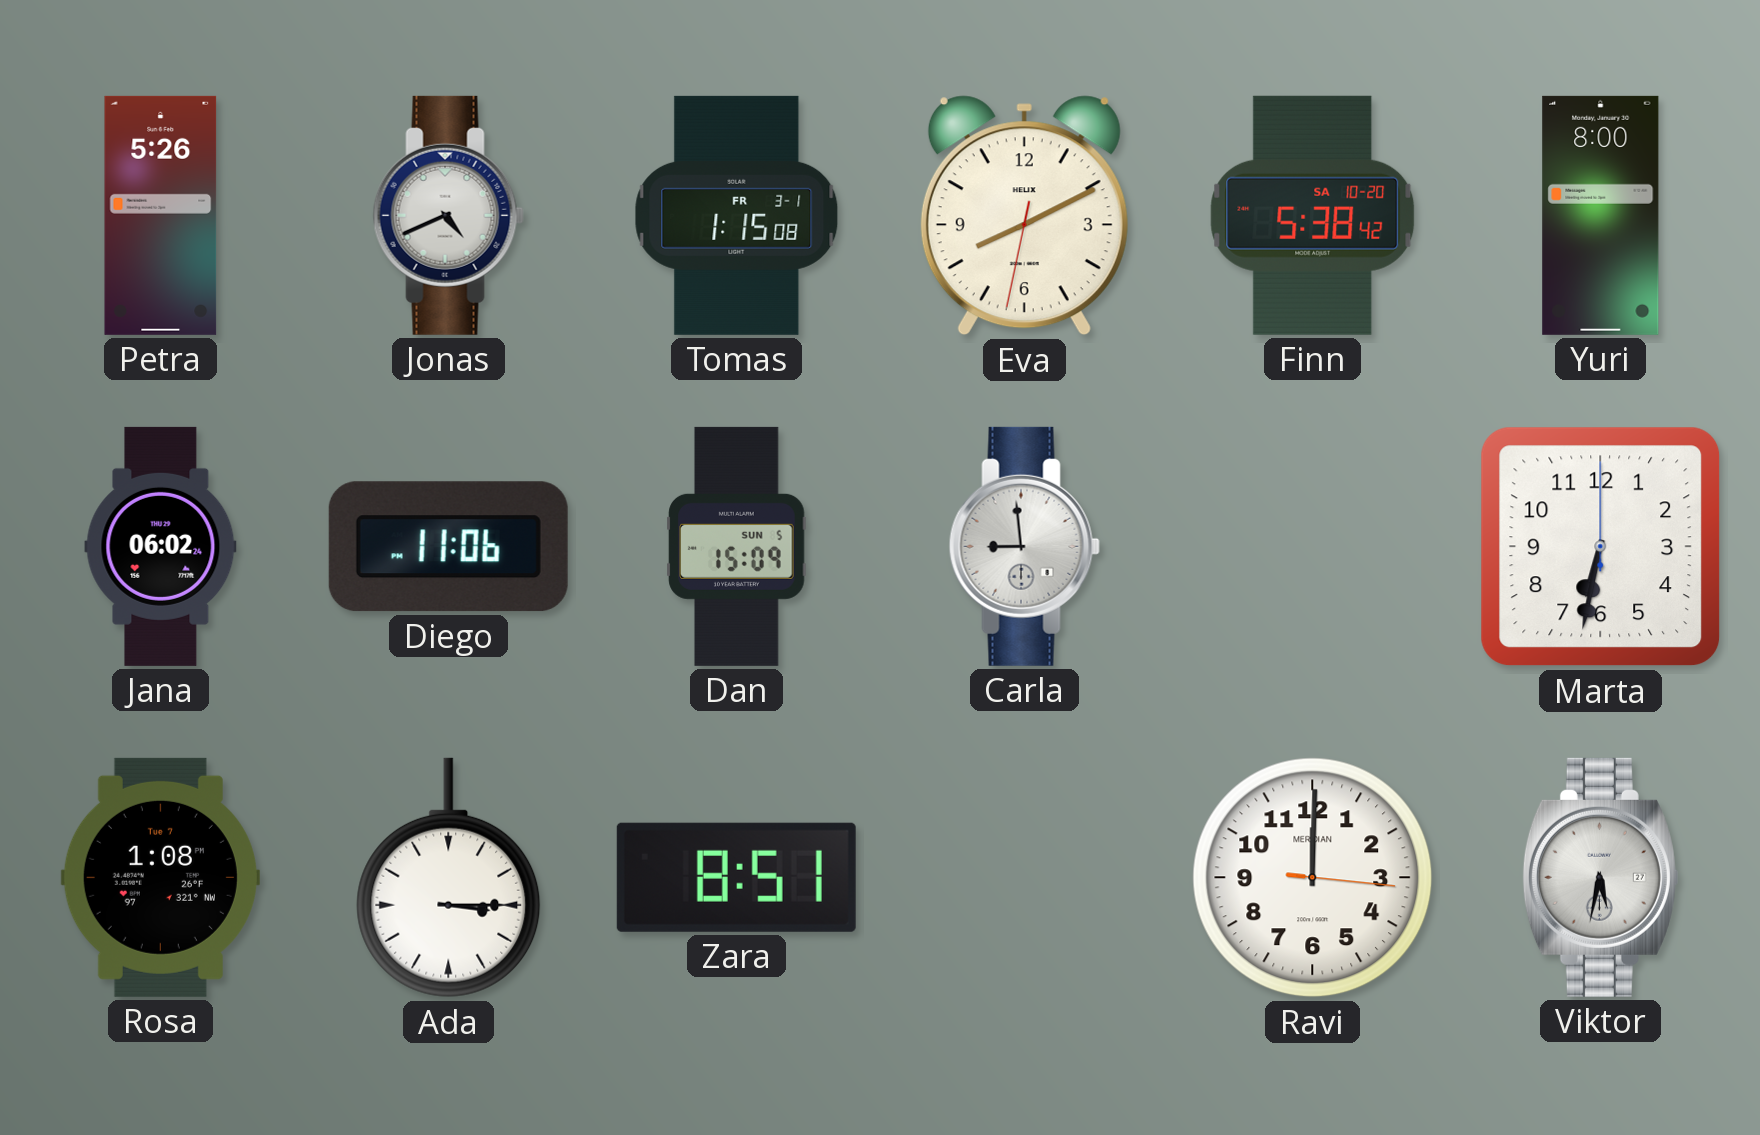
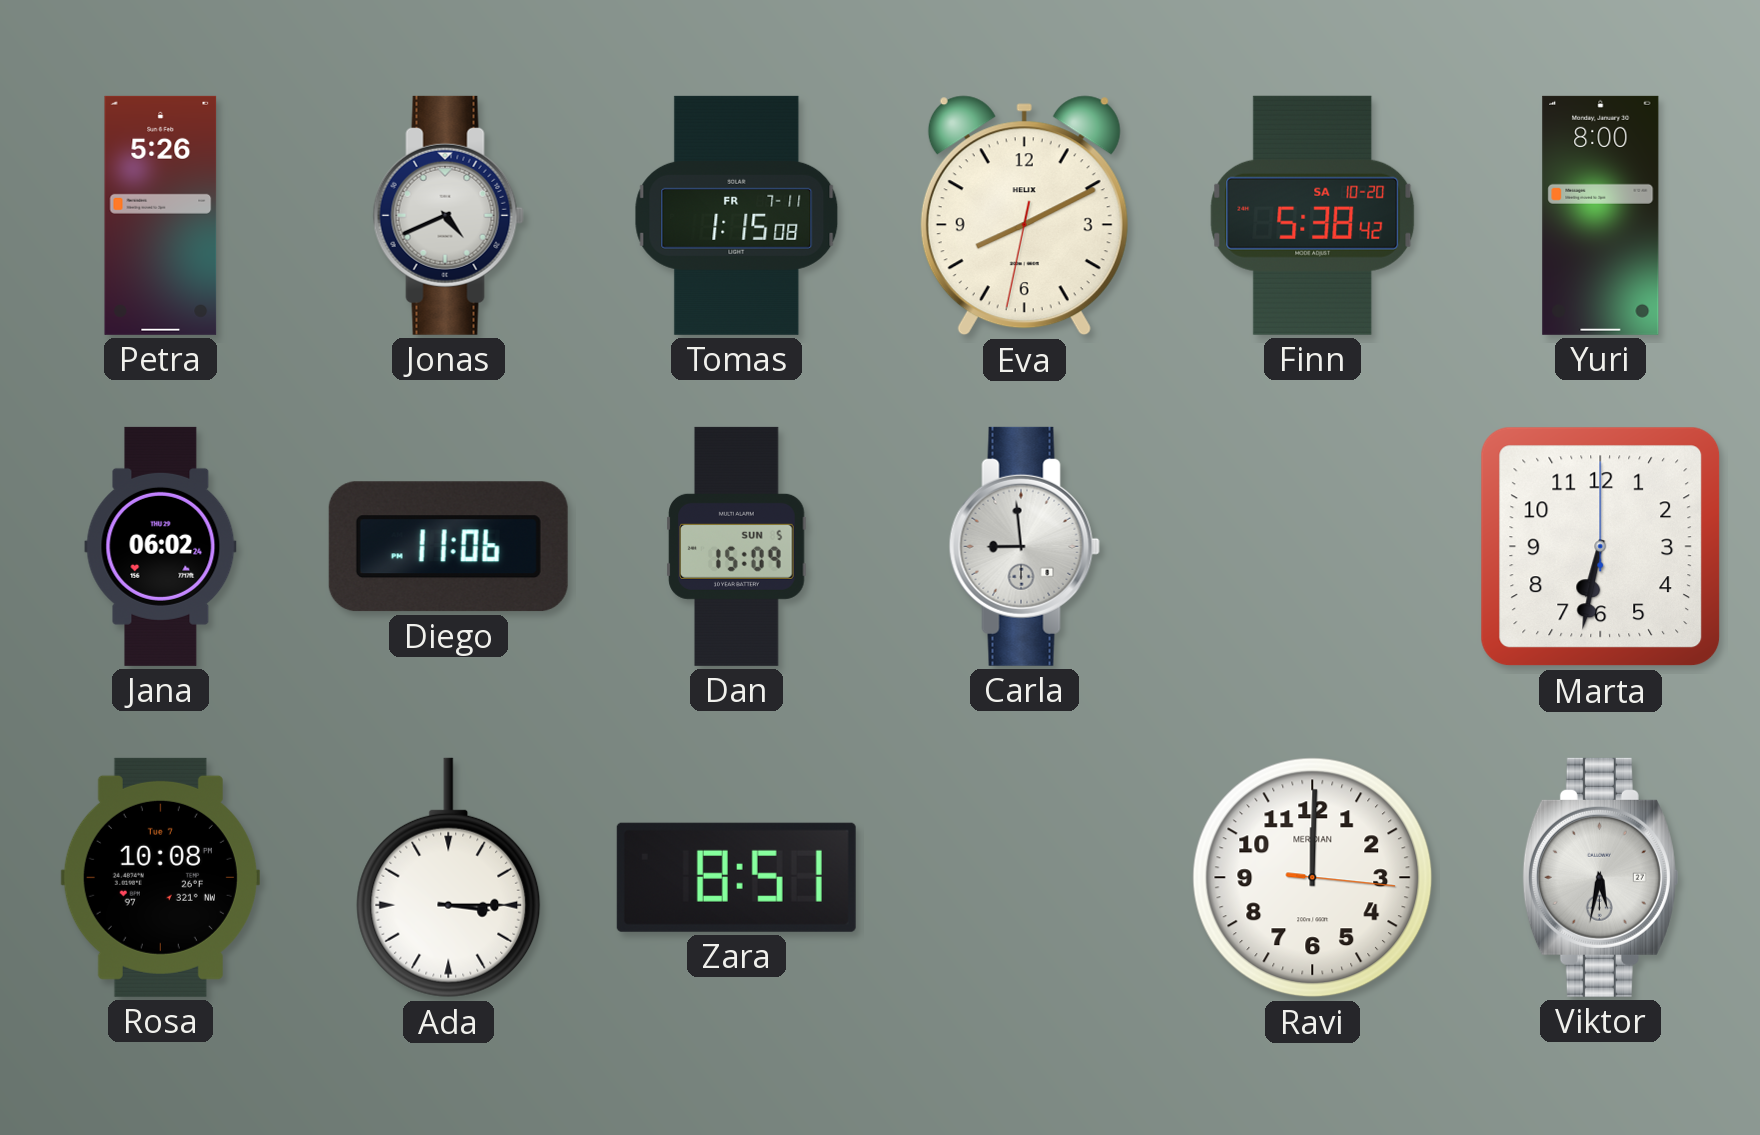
Tomas date: FR 3-1 -> FR 7-11
Rosa: 1:08 -> 10:08
